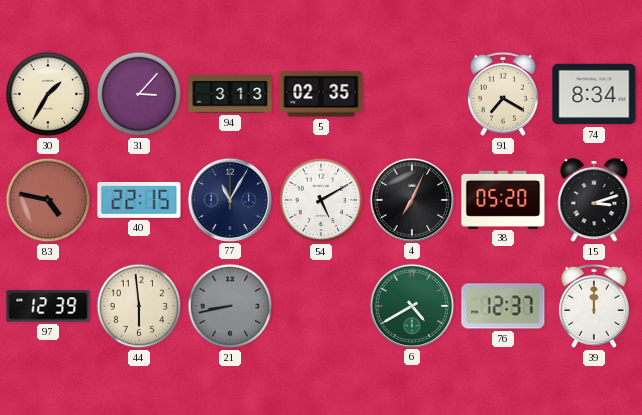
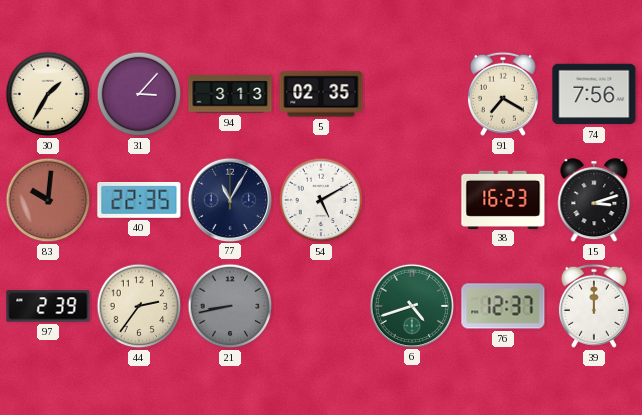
74: 8:34 -> 7:56
83: 4:47 -> 10:01
40: 22:15 -> 22:35
4: 7:04 -> none
38: 05:20 -> 16:23
97: 12:39 -> 2:39
44: 5:59 -> 2:36
6: 4:40 -> 4:42
